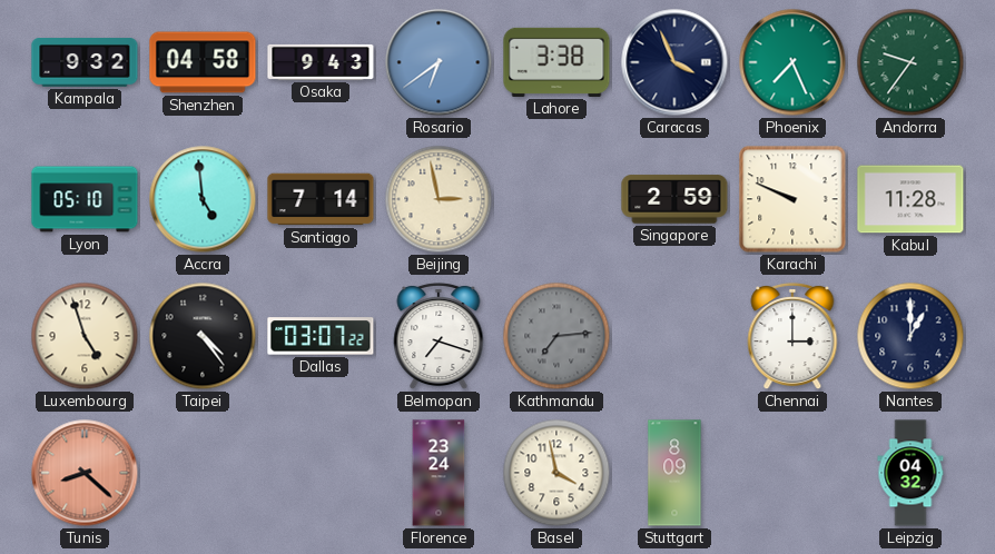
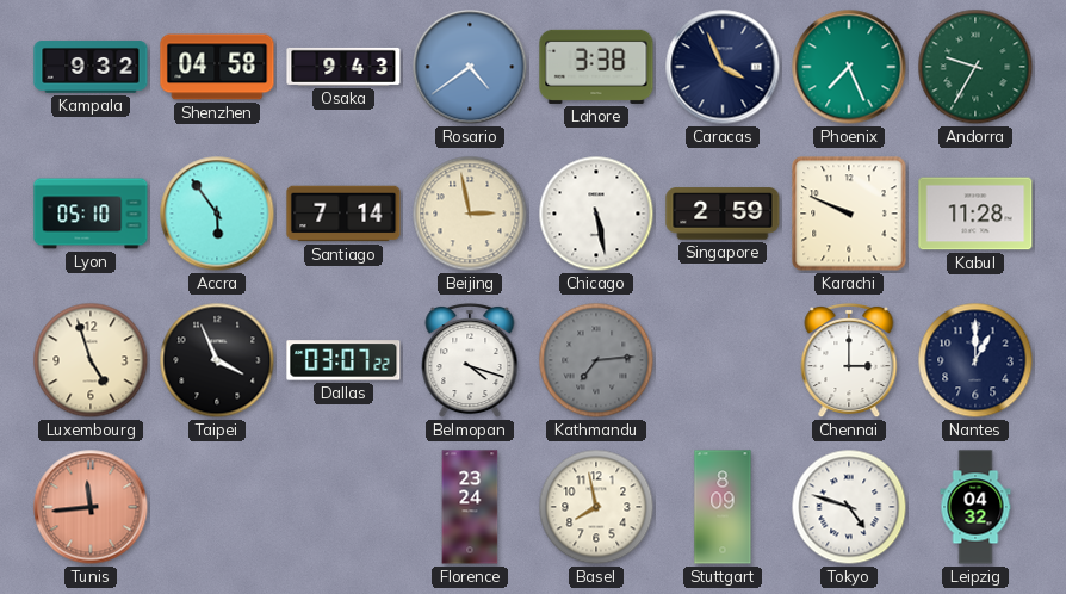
Rosario: 6:39 -> 4:39
Andorra: 9:36 -> 9:35
Accra: 4:59 -> 5:54
Chicago: none -> 5:28
Taipei: 4:24 -> 3:56
Belmopan: 7:18 -> 4:18
Tunis: 8:22 -> 11:44
Basel: 3:58 -> 7:58
Tokyo: none -> 4:48
